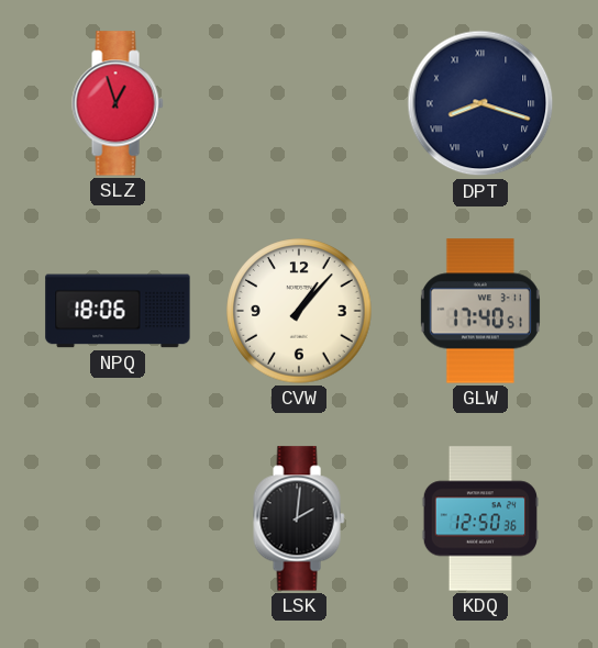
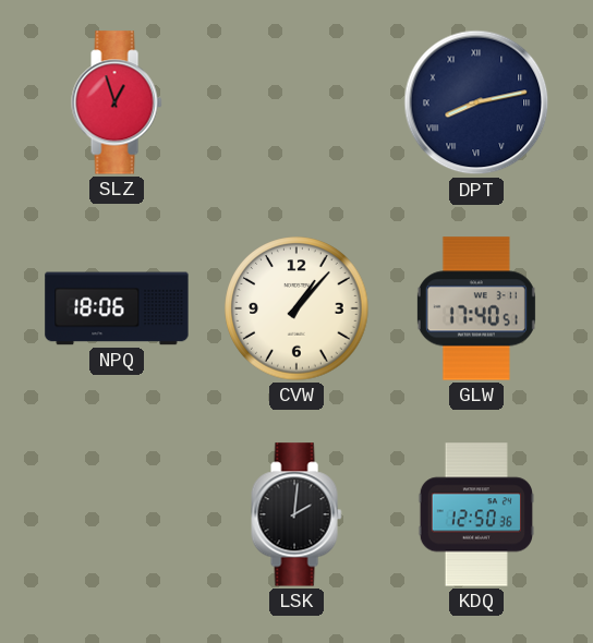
DPT: 8:18 -> 8:13
